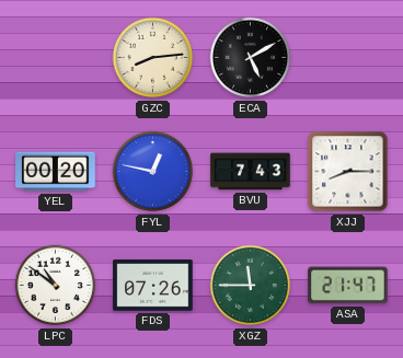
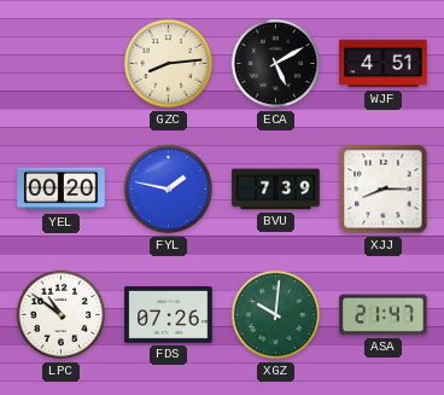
WJF: none -> 4:51
FYL: 12:47 -> 1:47
BVU: 7:43 -> 7:39
XGZ: 11:45 -> 10:01
